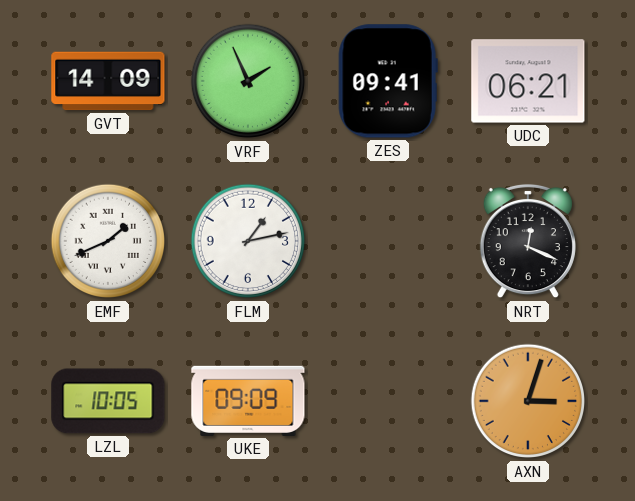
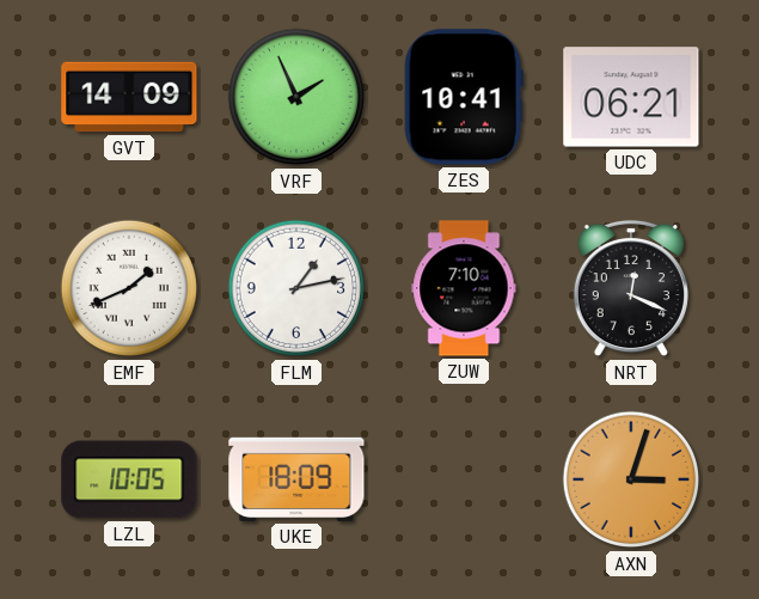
ZES: 09:41 -> 10:41
ZUW: none -> 7:10
UKE: 09:09 -> 18:09
